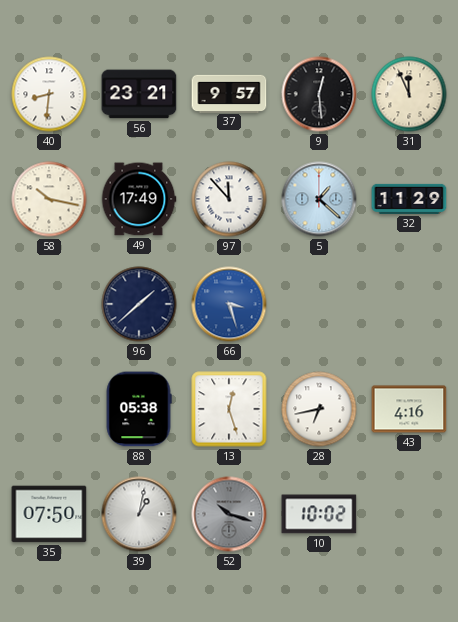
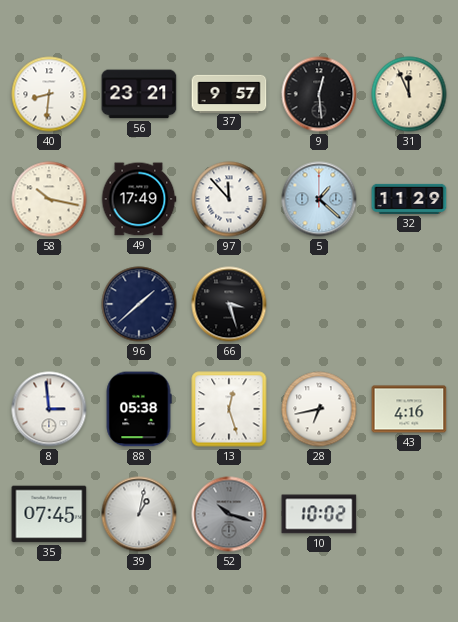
66 dial: blue -> black
8: none -> 2:59
35: 07:50 -> 07:45
